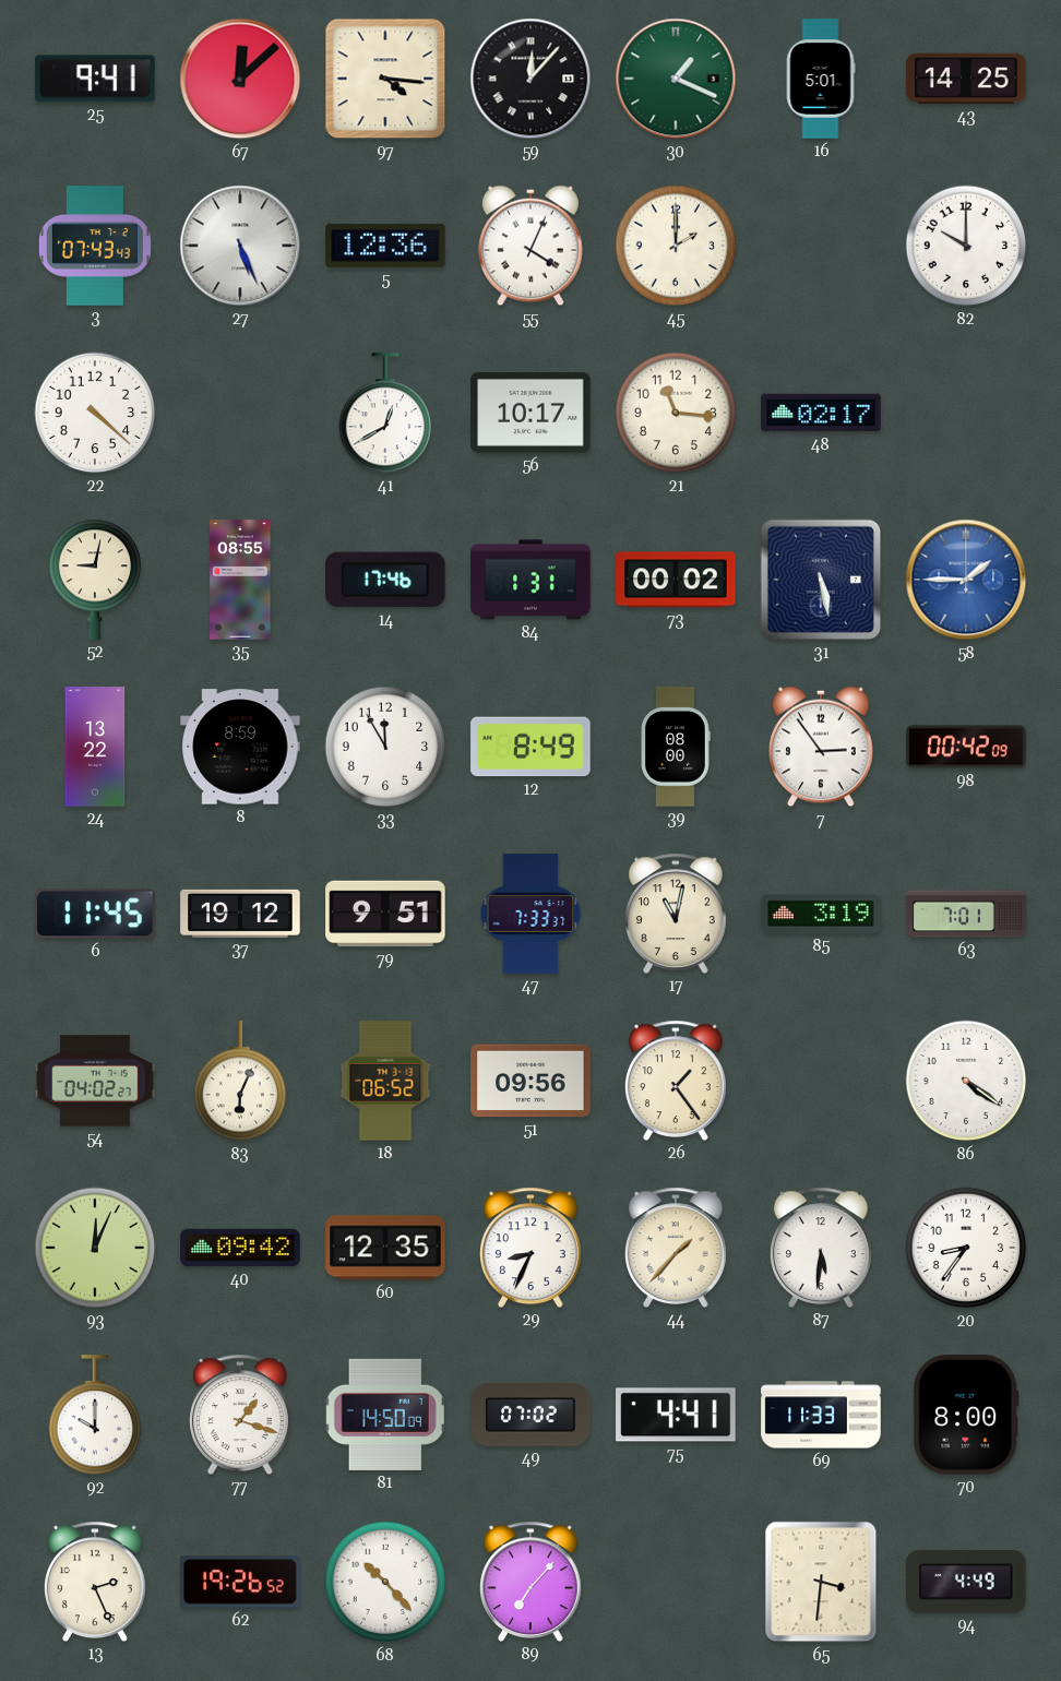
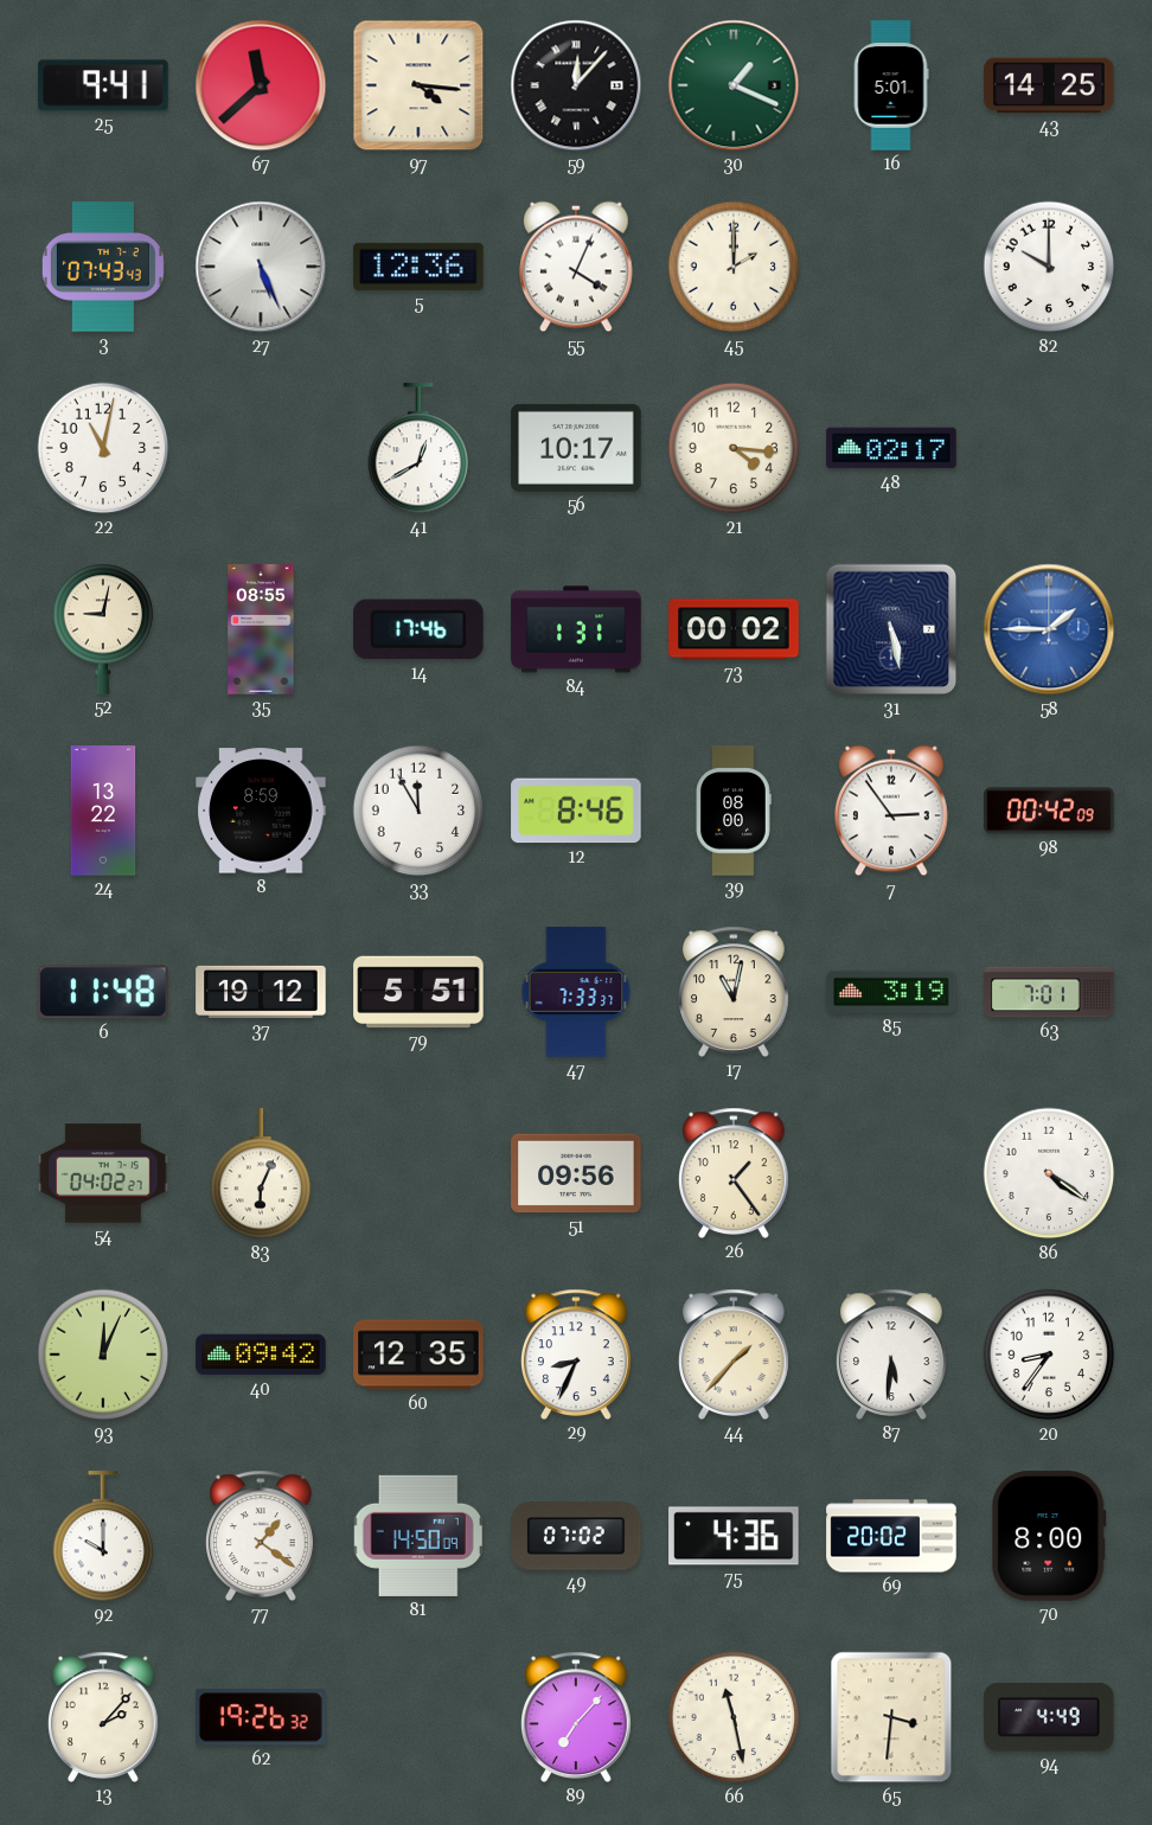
67: 12:08 -> 11:38
22: 4:22 -> 11:02
21: 11:16 -> 4:16
12: 8:49 -> 8:46
6: 11:45 -> 11:48
79: 9:51 -> 5:51
18: 06:52 -> none
77: 1:18 -> 1:21
75: 4:41 -> 4:36
69: 11:33 -> 20:02
13: 2:26 -> 2:07
62: 19:26:52 -> 19:26:32
68: 10:23 -> none
66: none -> 11:28
